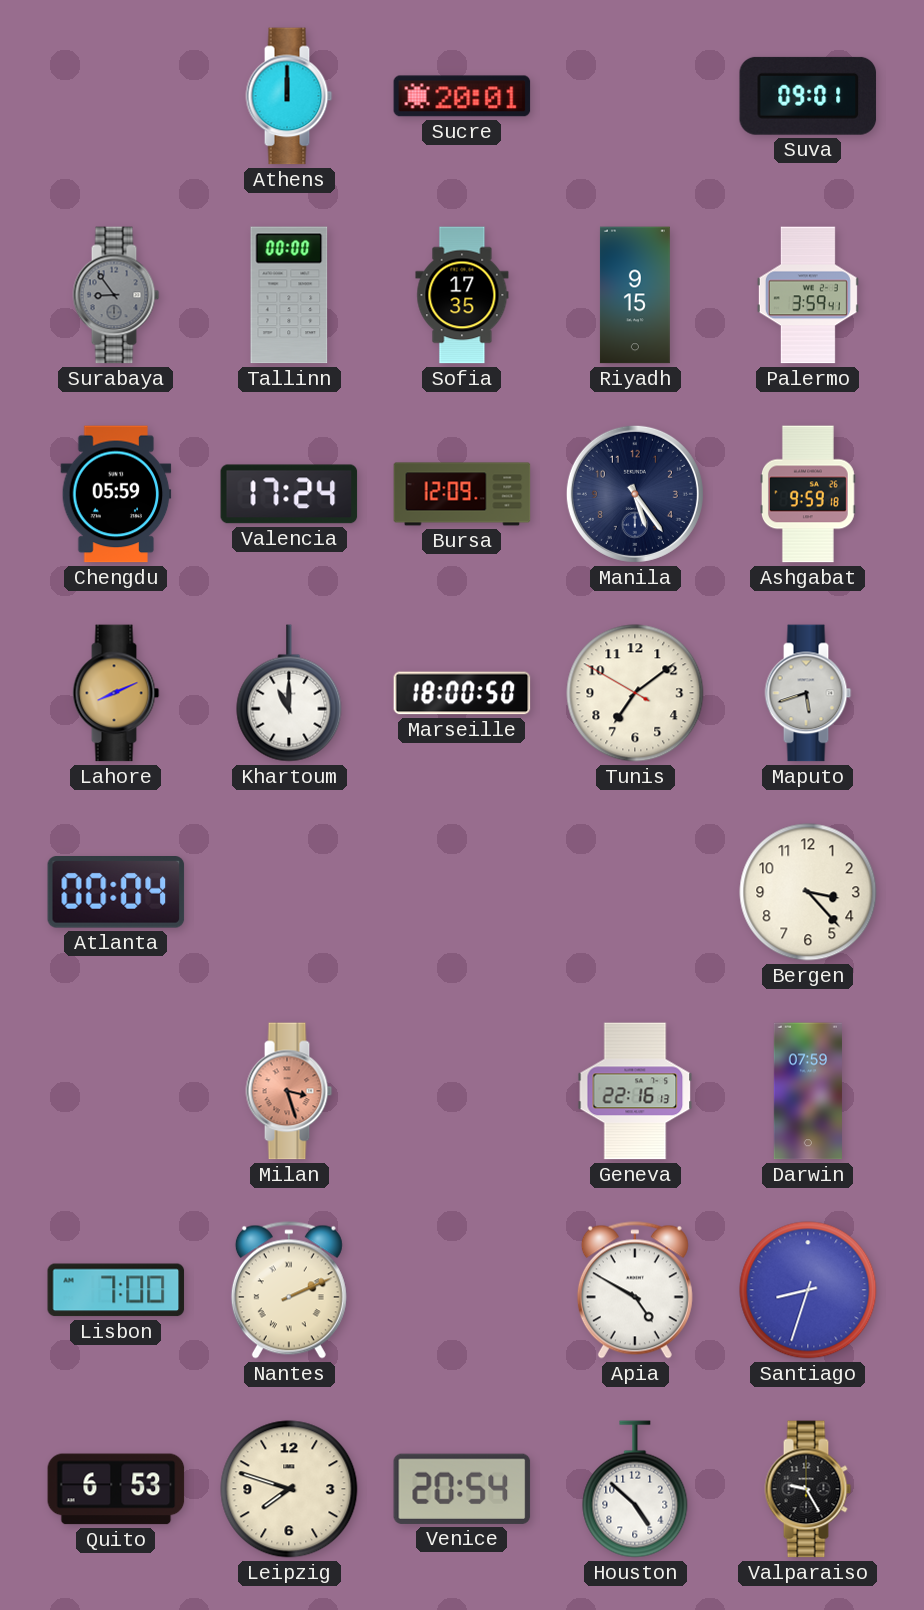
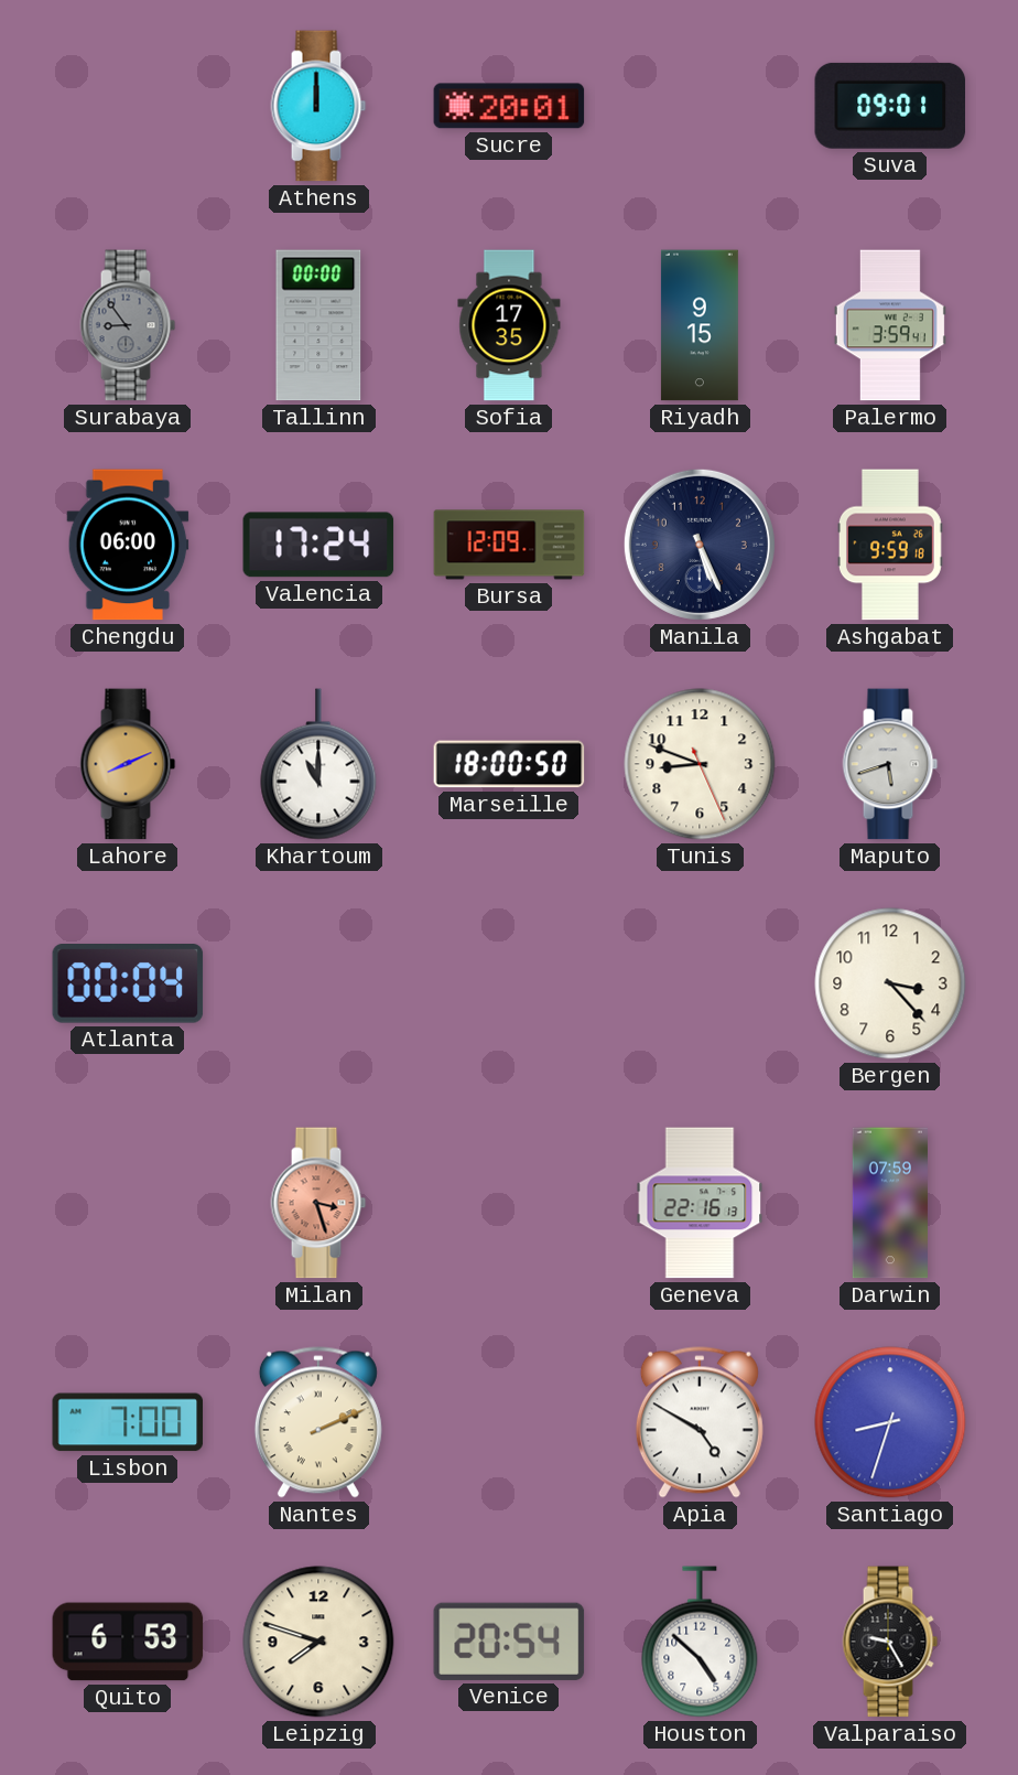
Chengdu: 05:59 -> 06:00
Manila: 5:24 -> 5:26
Tunis: 7:08 -> 8:48
